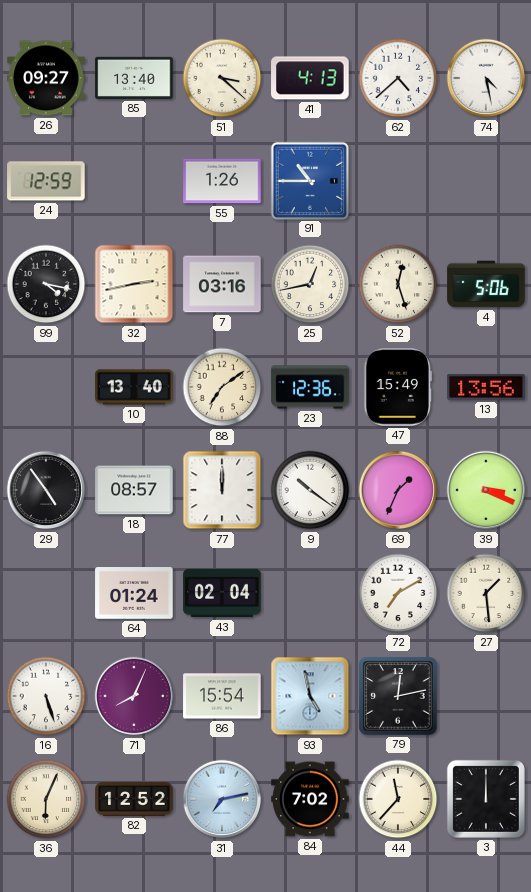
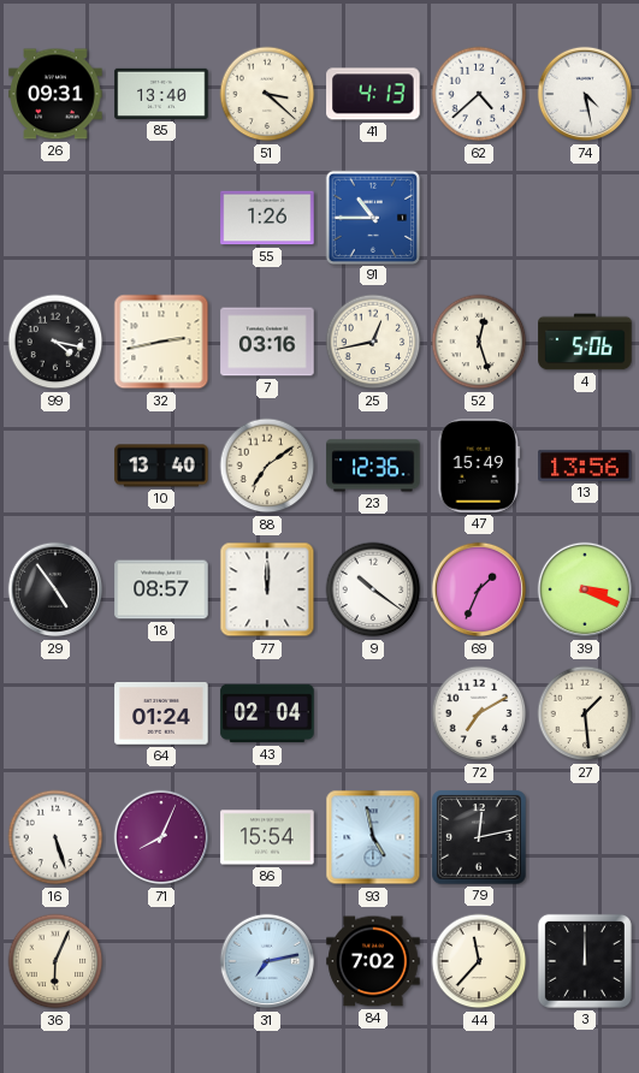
26: 09:27 -> 09:31
24: 12:59 -> none
82: 12:52 -> none
